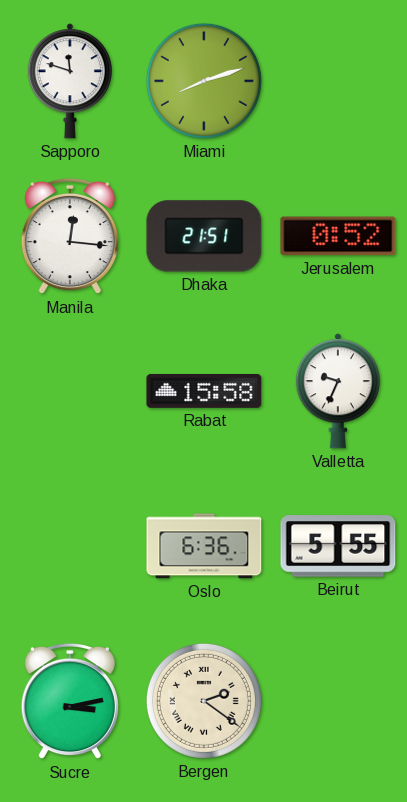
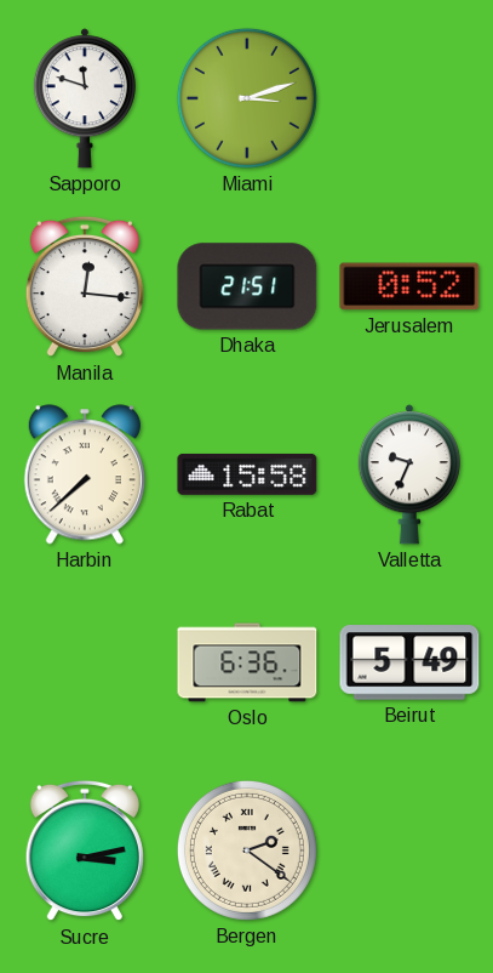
Miami: 8:12 -> 3:12
Harbin: none -> 7:38
Beirut: 5:55 -> 5:49
